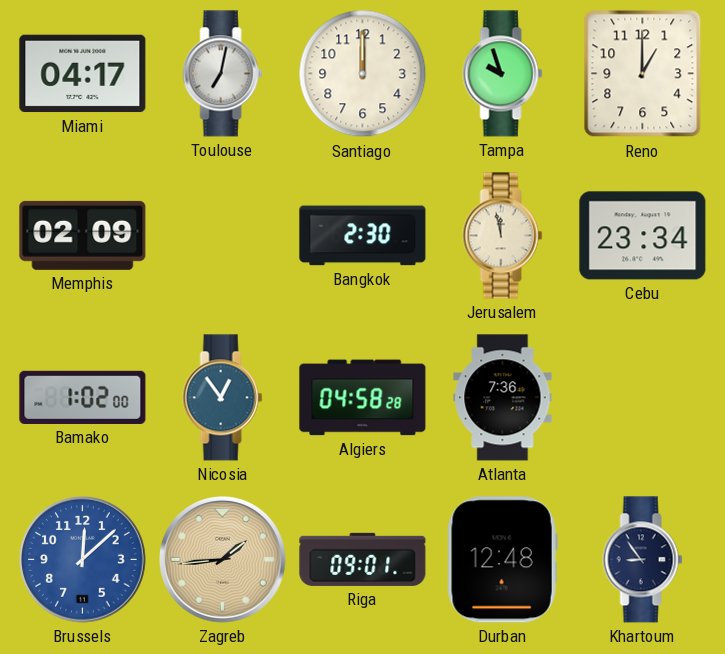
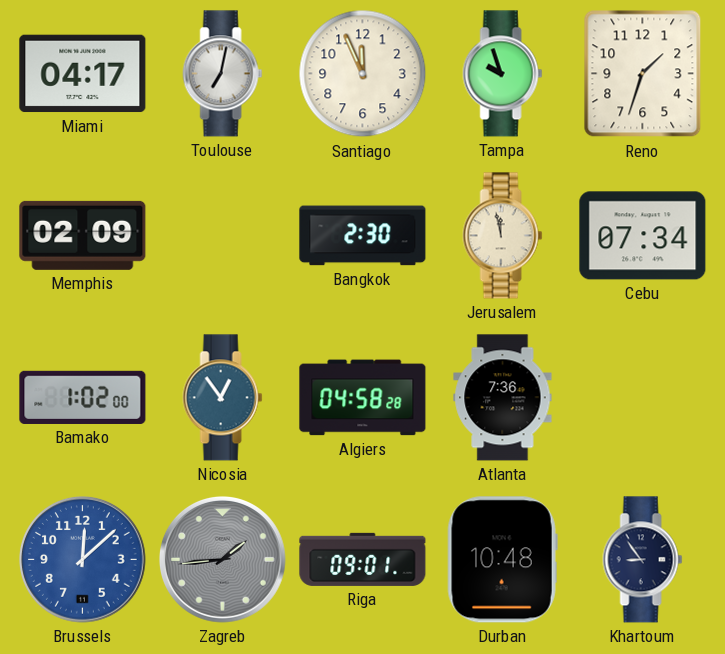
Santiago: 12:00 -> 11:56
Reno: 1:00 -> 1:33
Cebu: 23:34 -> 07:34
Zagreb dial: champagne -> grey
Durban: 12:48 -> 10:48
